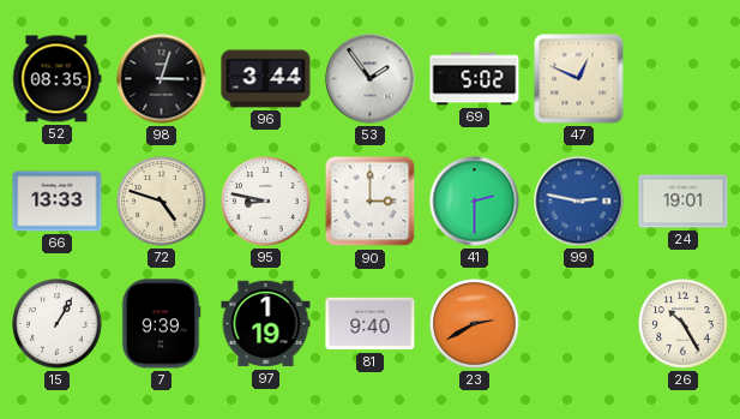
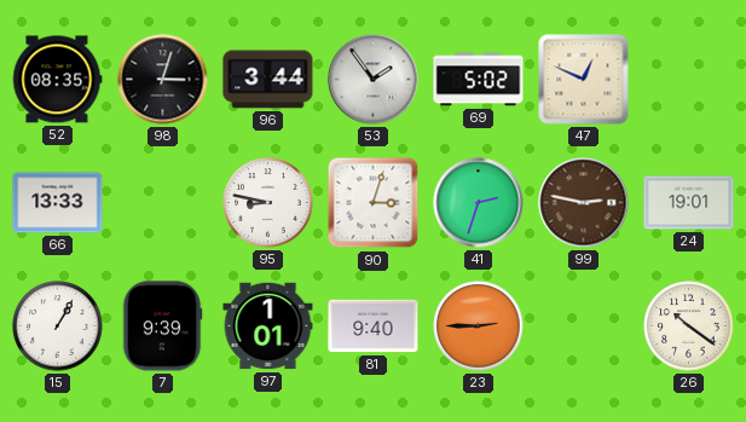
72: 4:48 -> none
90: 3:00 -> 3:03
41: 2:30 -> 2:33
99 dial: blue -> brown
97: 1:19 -> 1:01
23: 2:40 -> 2:45
26: 10:25 -> 10:21
